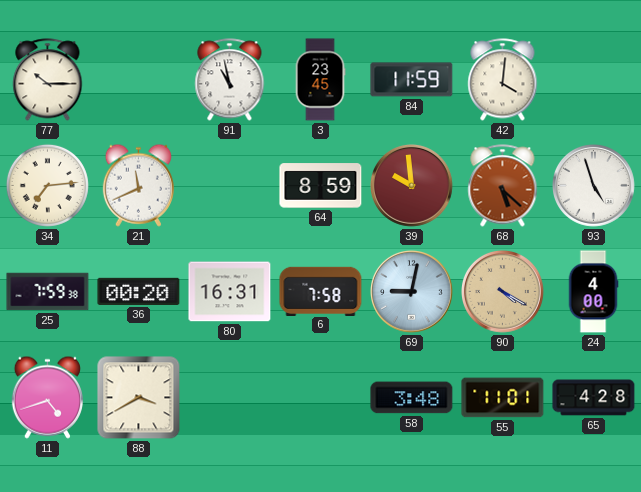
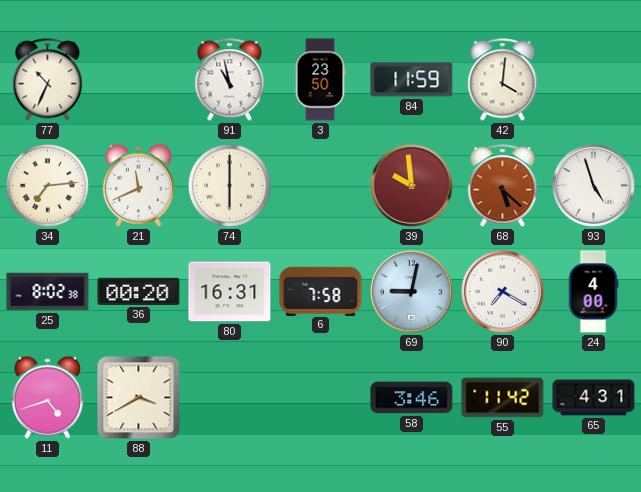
77: 10:15 -> 10:34
3: 23:45 -> 23:50
74: none -> 6:00
64: 8:59 -> none
25: 7:59 -> 8:02
90: 4:20 -> 7:20
90 dial: champagne -> white
58: 3:48 -> 3:46
55: 11:01 -> 11:42
65: 4:28 -> 4:31
